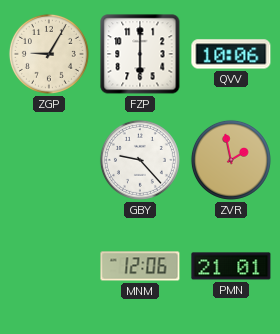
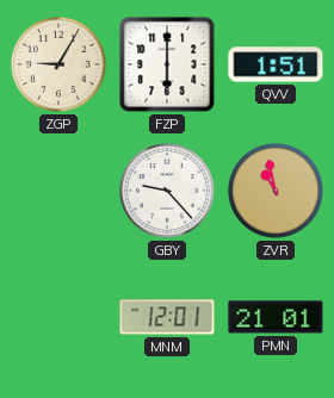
QVV: 10:06 -> 1:51
ZVR: 1:58 -> 10:58
MNM: 12:06 -> 12:01
